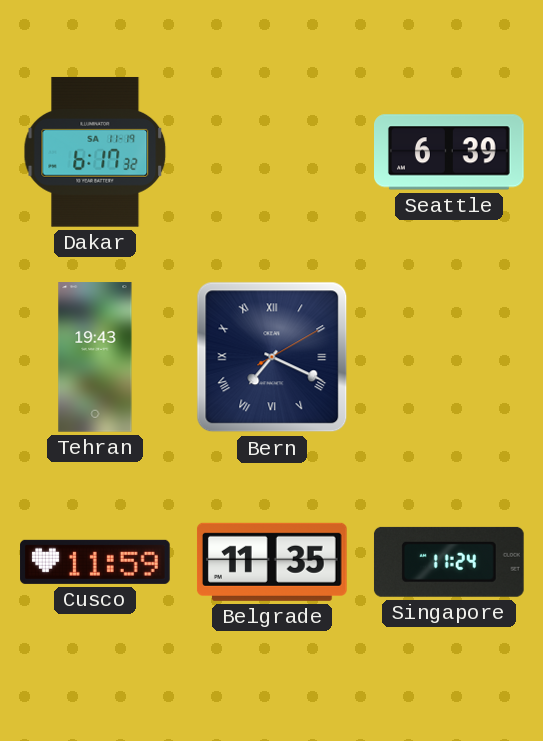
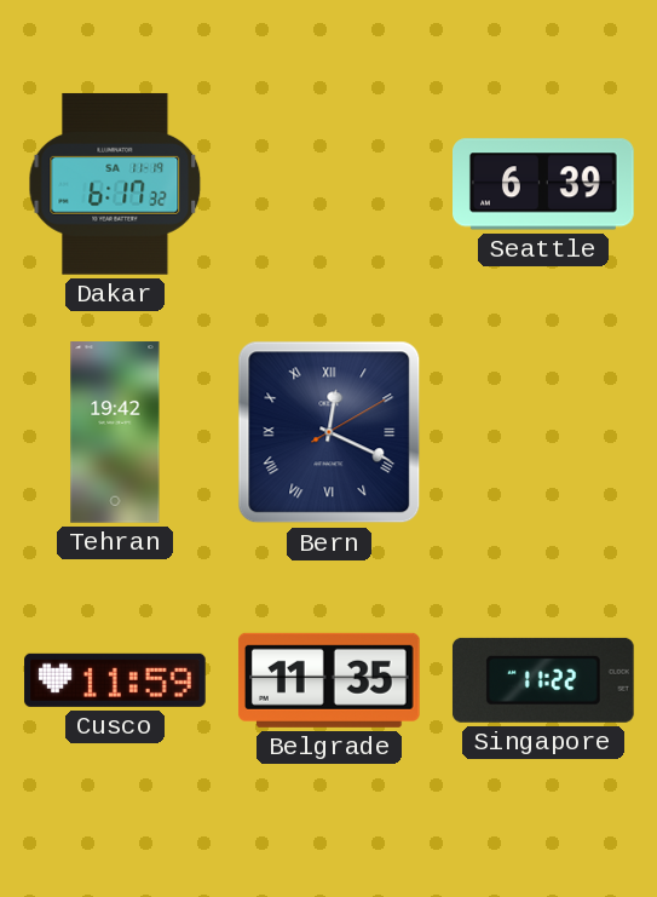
Tehran: 19:43 -> 19:42
Bern: 7:19 -> 12:19
Singapore: 11:24 -> 11:22
